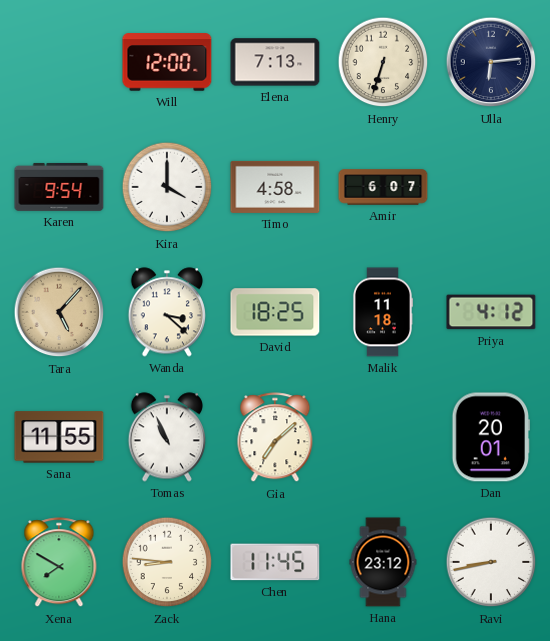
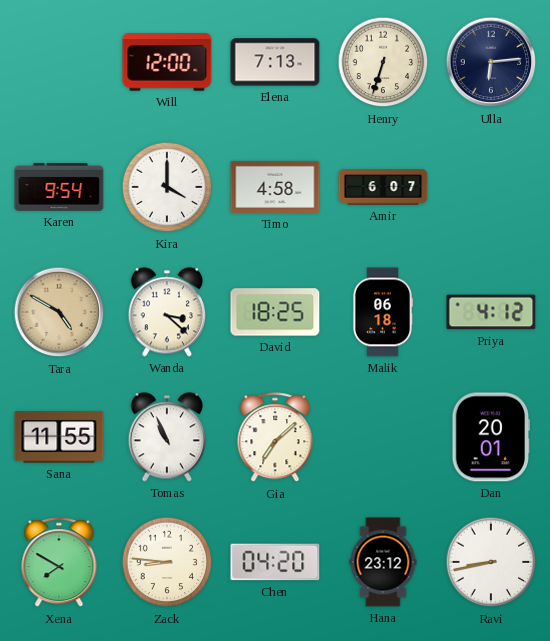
Tara: 5:07 -> 4:50
Malik: 11:18 -> 06:18
Chen: 11:45 -> 04:20
